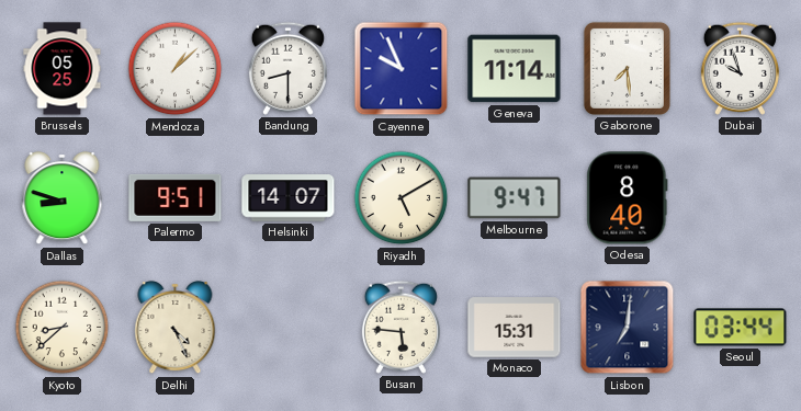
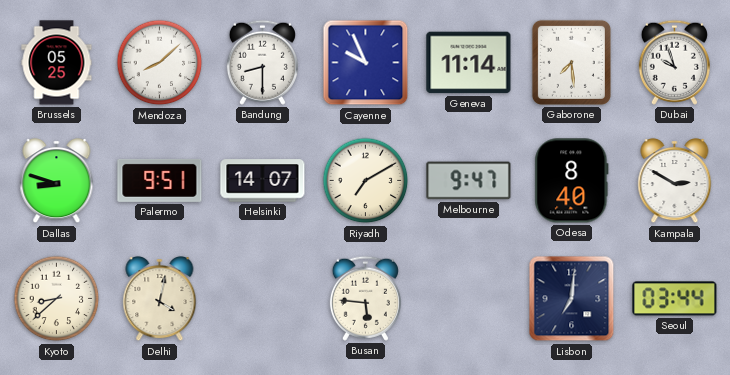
Mendoza: 1:08 -> 8:08
Riyadh: 5:10 -> 7:10
Kampala: none -> 2:50
Delhi: 4:26 -> 4:02
Monaco: 15:31 -> none
